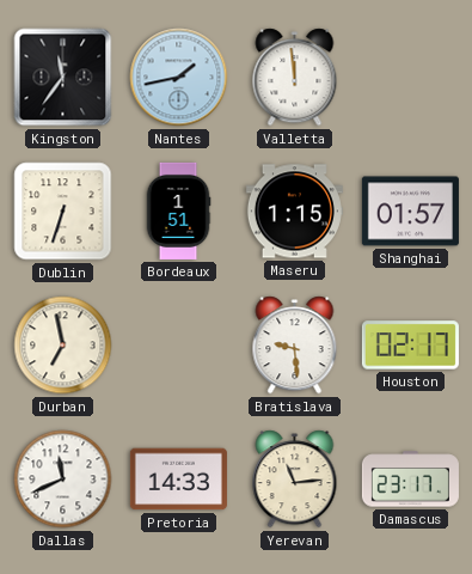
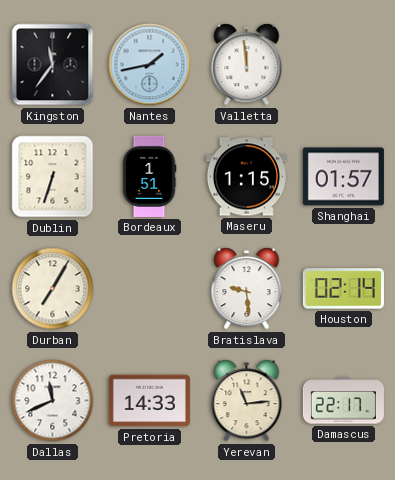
Durban: 6:58 -> 7:05
Houston: 02:17 -> 02:14
Damascus: 23:17 -> 22:17
